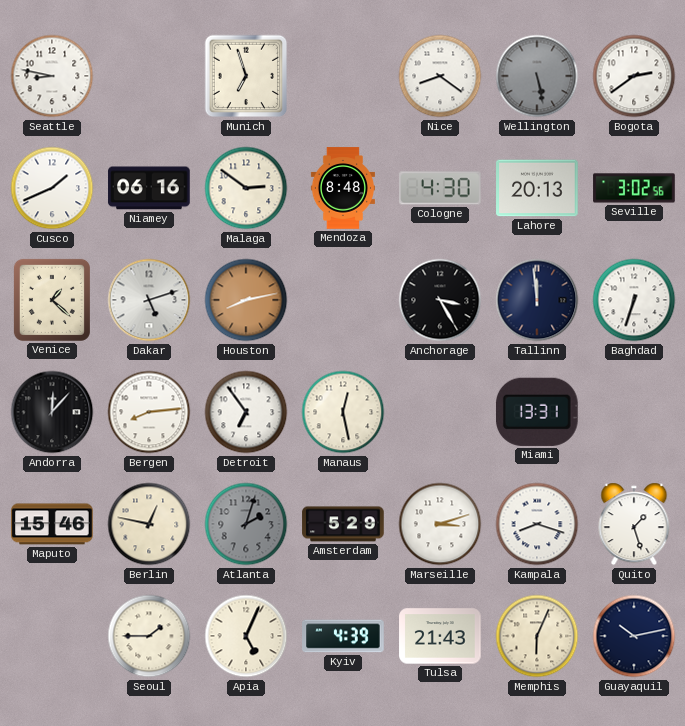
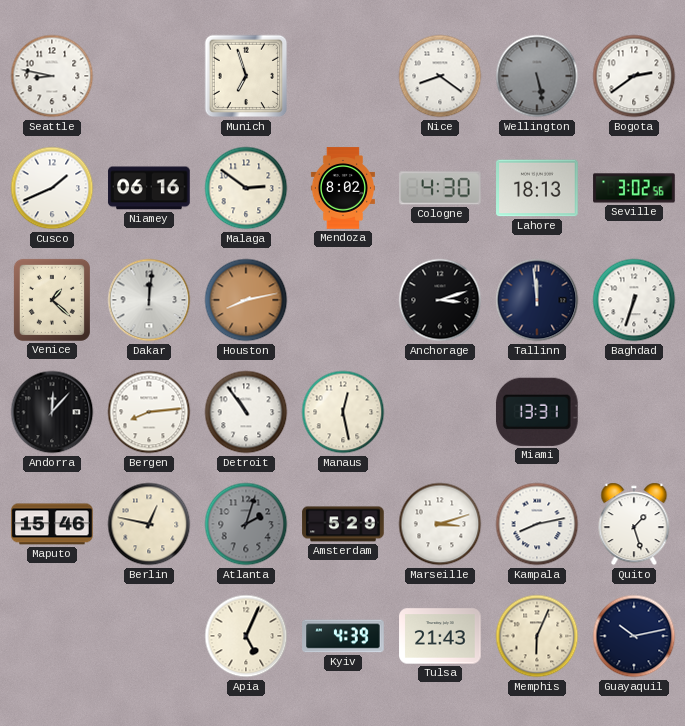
Mendoza: 8:48 -> 8:02
Lahore: 20:13 -> 18:13
Dakar: 5:12 -> 12:01
Anchorage: 3:25 -> 3:12
Detroit: 6:54 -> 10:54
Kampala: 8:18 -> 8:13
Seoul: 1:45 -> none
